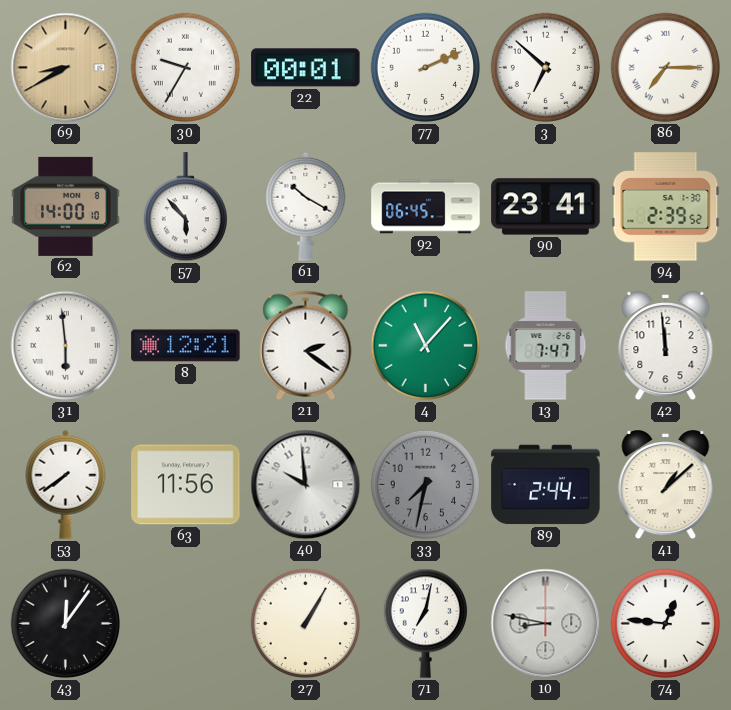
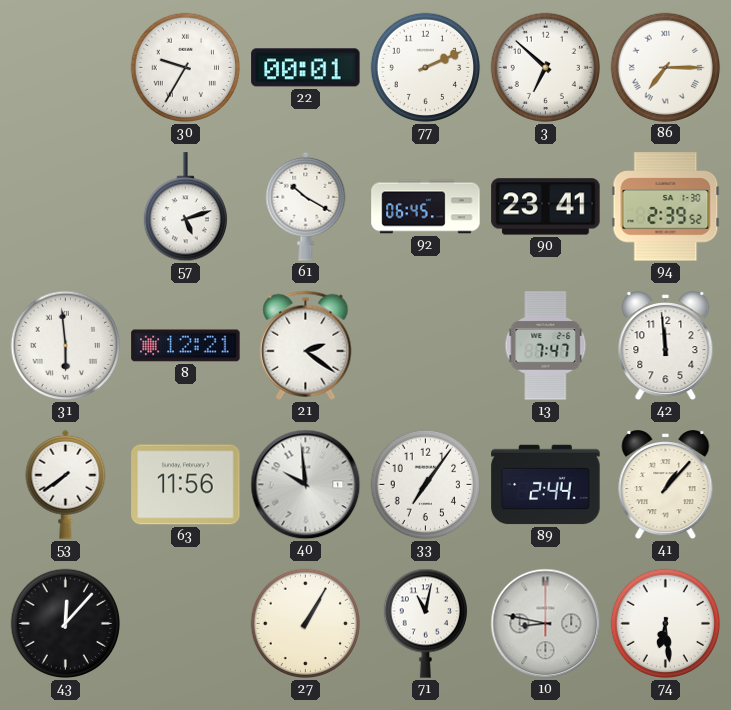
69: 8:40 -> none
62: 14:00 -> none
57: 5:53 -> 5:12
4: 11:07 -> none
33: 7:32 -> 7:06
33 dial: grey -> white
41: 1:08 -> 1:07
43: 12:06 -> 12:07
71: 7:02 -> 11:02
74: 12:46 -> 6:29
